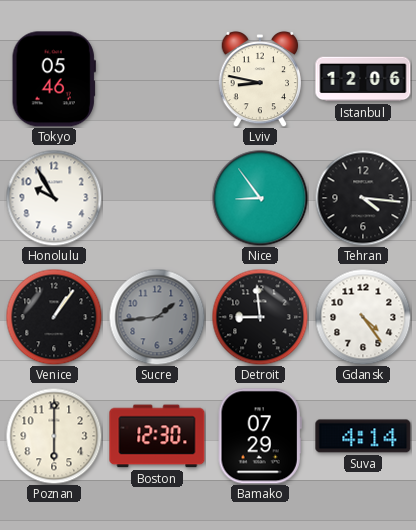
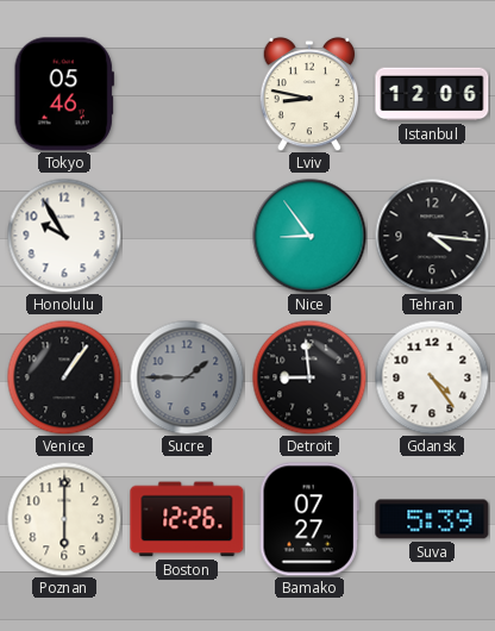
Sucre: 1:44 -> 1:45
Boston: 12:30 -> 12:26
Bamako: 07:29 -> 07:27
Suva: 4:14 -> 5:39
